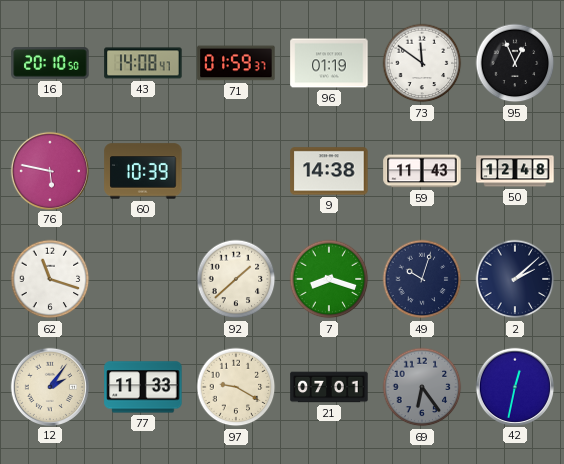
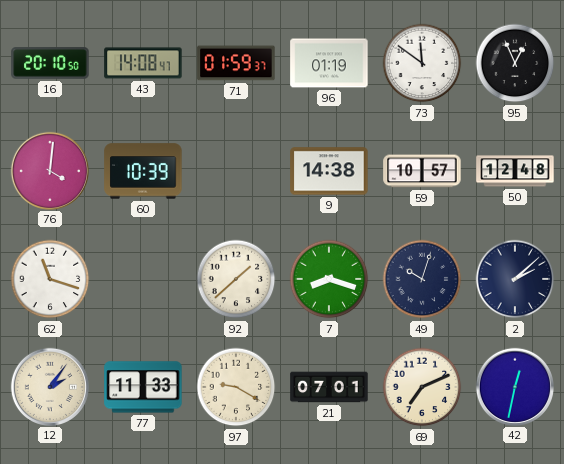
76: 5:47 -> 4:01
59: 11:43 -> 10:57
69: 6:24 -> 7:11
69 dial: grey -> cream
